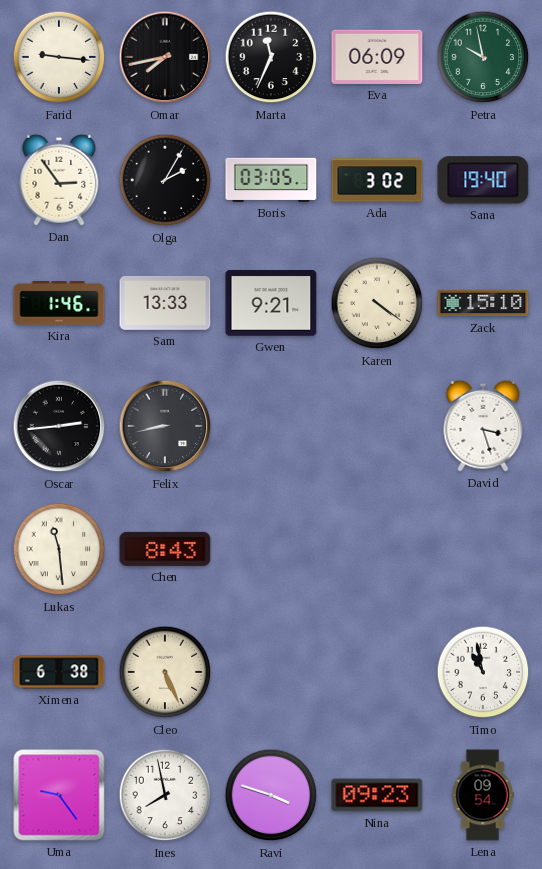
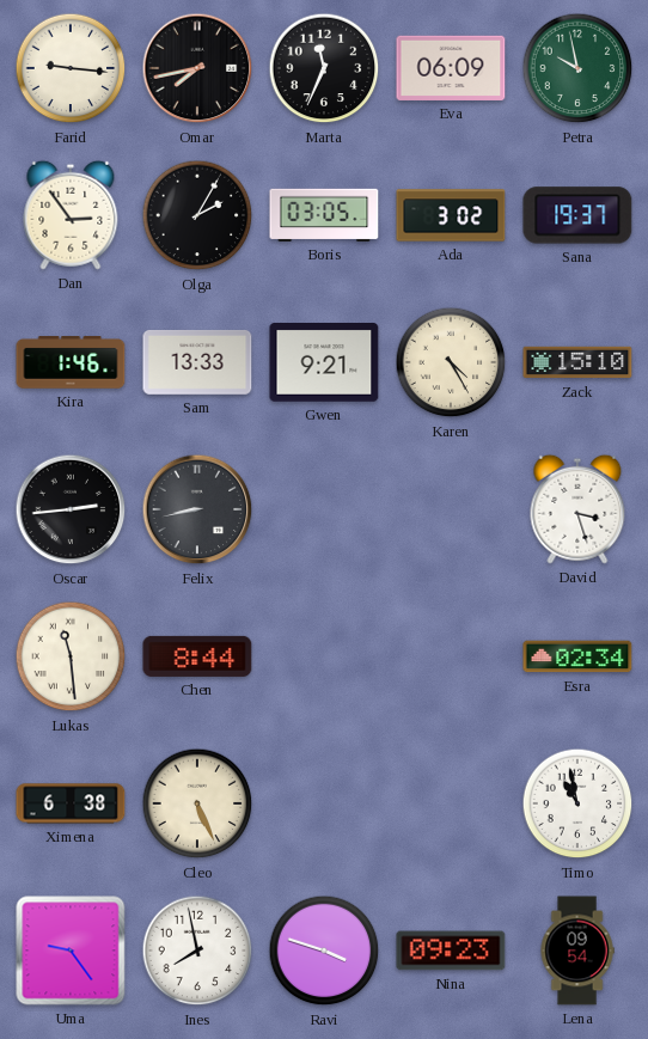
Sana: 19:40 -> 19:37
Karen: 4:21 -> 4:25
Chen: 8:43 -> 8:44
Esra: none -> 02:34
